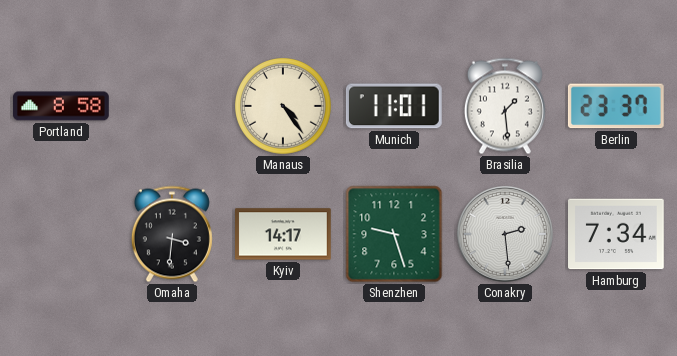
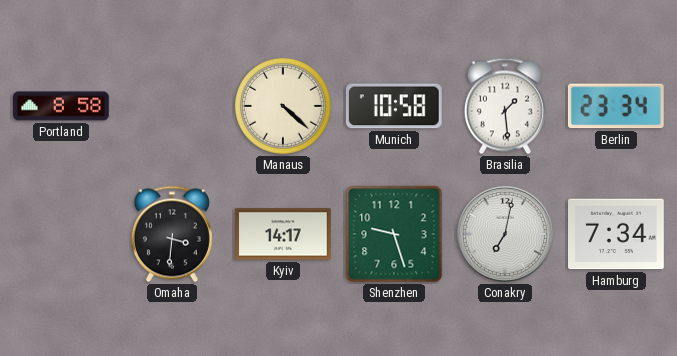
Manaus: 4:24 -> 4:22
Munich: 11:01 -> 10:58
Berlin: 23:37 -> 23:34
Conakry: 2:29 -> 7:02
